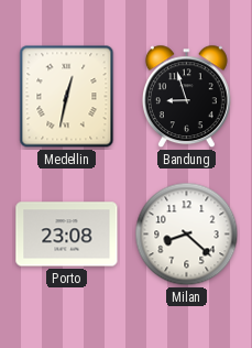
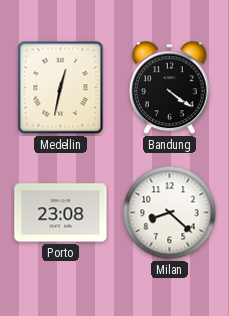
Bandung: 8:57 -> 4:21
